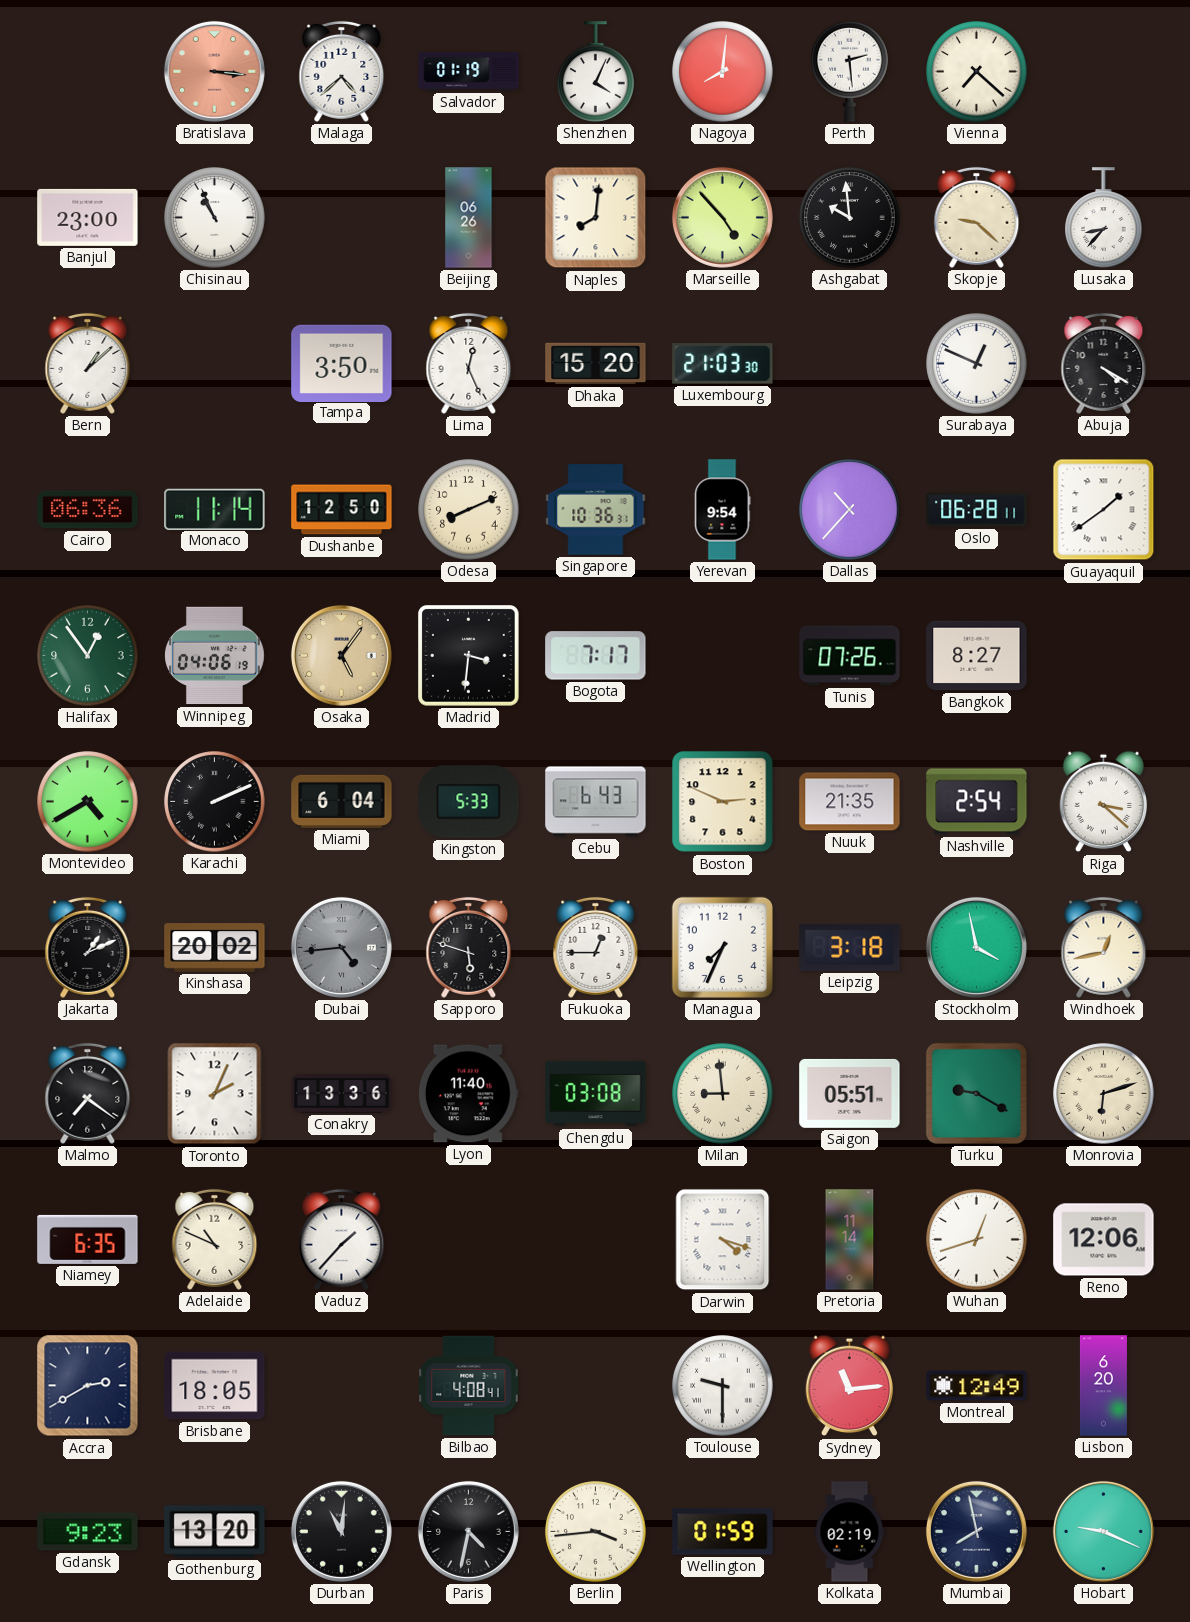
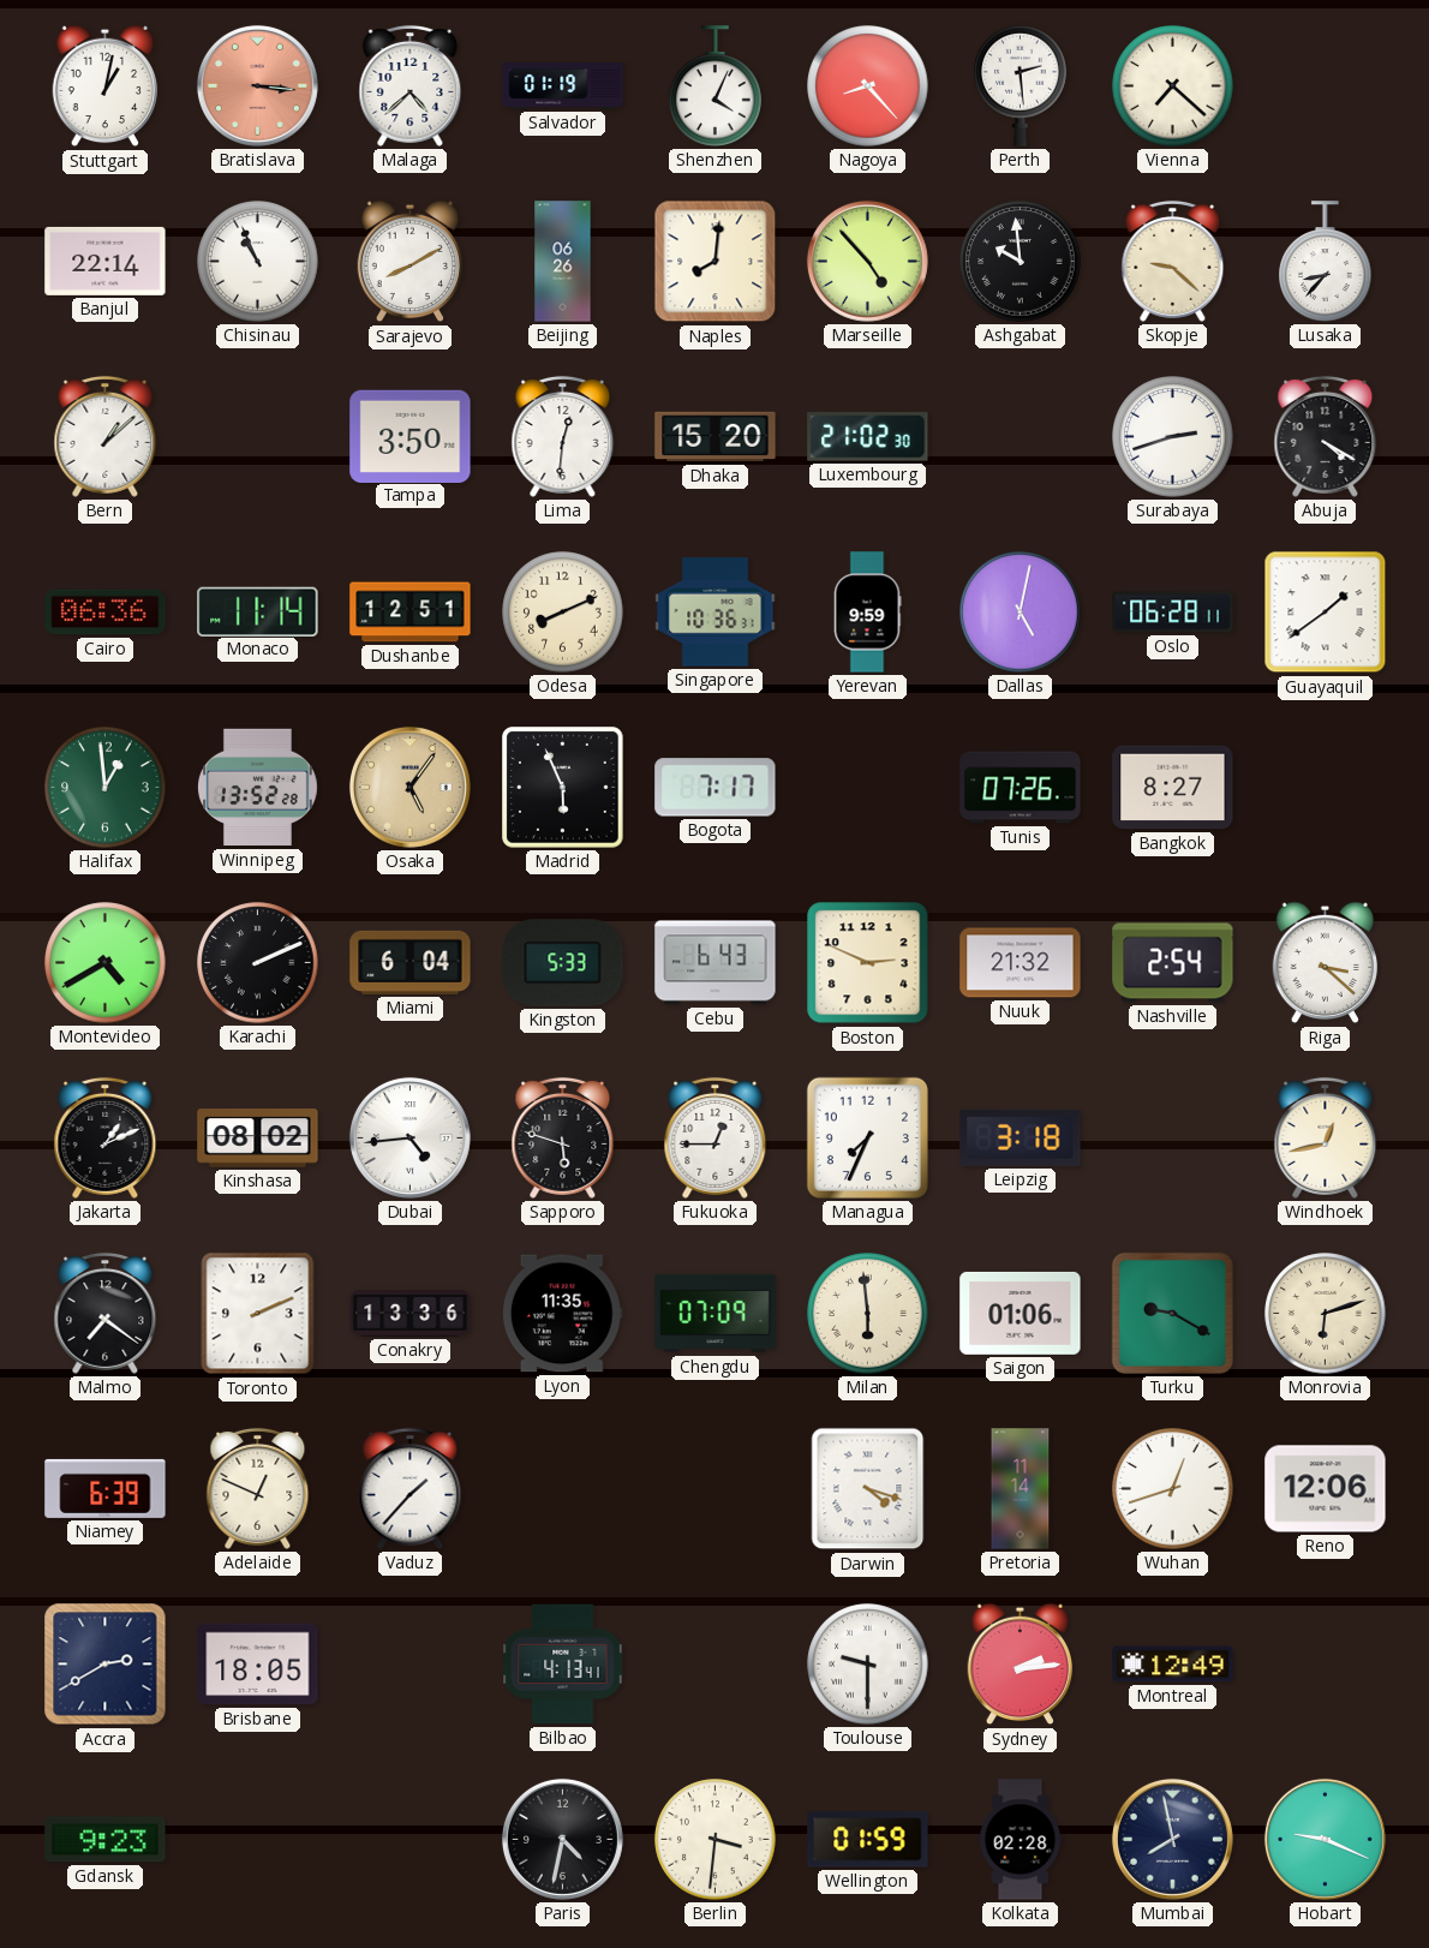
Stuttgart: none -> 1:02
Nagoya: 8:01 -> 8:23
Banjul: 23:00 -> 22:14
Sarajevo: none -> 8:10
Lima: 12:26 -> 12:31
Luxembourg: 21:03 -> 21:02
Surabaya: 12:49 -> 2:42
Dushanbe: 12:50 -> 12:51
Yerevan: 9:54 -> 9:59
Dallas: 10:37 -> 5:02
Halifax: 12:54 -> 12:59
Winnipeg: 04:06 -> 13:52
Madrid: 3:31 -> 5:56
Nuuk: 21:35 -> 21:32
Kinshasa: 20:02 -> 08:02
Dubai dial: grey -> white
Stockholm: 3:58 -> none
Toronto: 2:04 -> 2:11
Lyon: 11:40 -> 11:35
Chengdu: 03:08 -> 07:09
Milan: 8:59 -> 5:59
Saigon: 05:51 -> 01:06
Niamey: 6:35 -> 6:39
Adelaide: 10:49 -> 12:49
Bilbao: 4:08 -> 4:13
Sydney: 11:14 -> 2:14
Lisbon: 6:20 -> none
Gothenburg: 13:20 -> none
Durban: 11:01 -> none
Berlin: 3:44 -> 3:31
Kolkata: 02:19 -> 02:28
